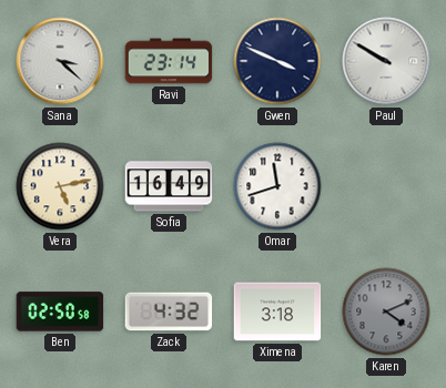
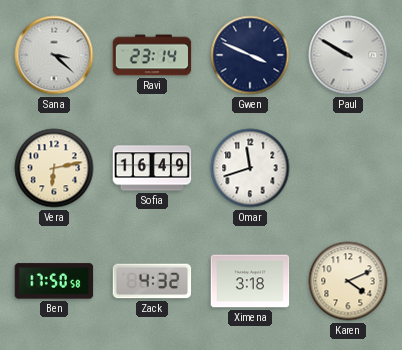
Vera: 5:13 -> 6:13
Ben: 02:50 -> 17:50
Karen dial: grey -> cream
